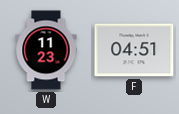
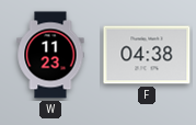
F: 04:51 -> 04:38
